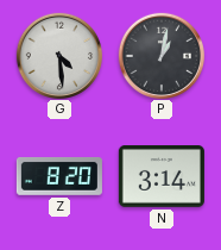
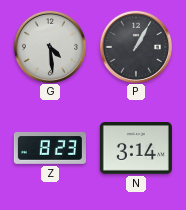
P: 1:02 -> 1:05
Z: 8:20 -> 8:23
